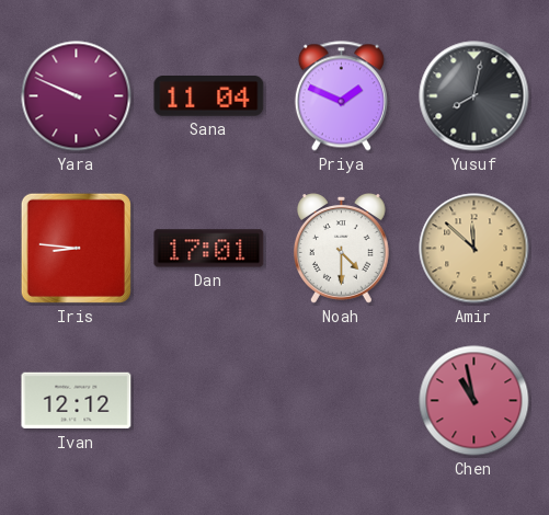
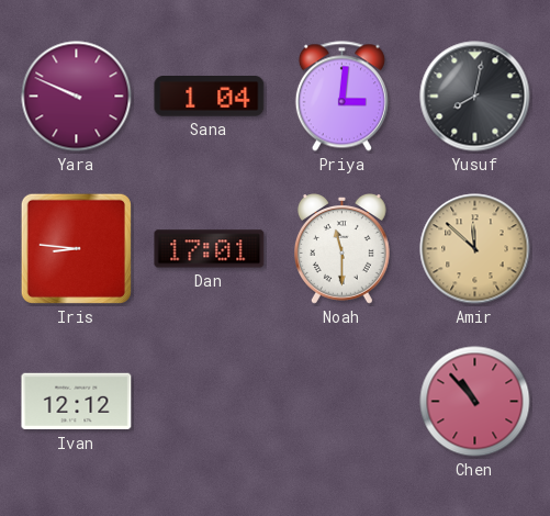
Sana: 11:04 -> 1:04
Priya: 1:49 -> 3:01
Noah: 4:30 -> 11:30
Chen: 10:58 -> 10:53
